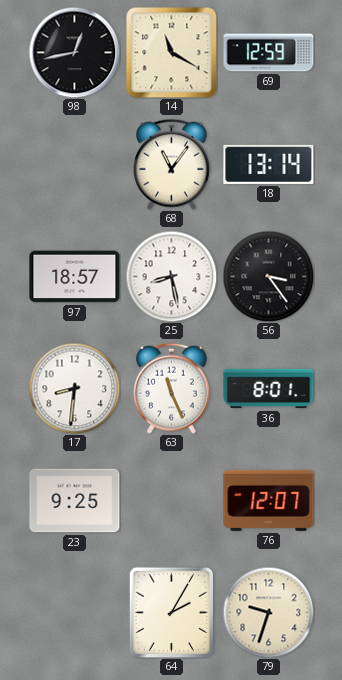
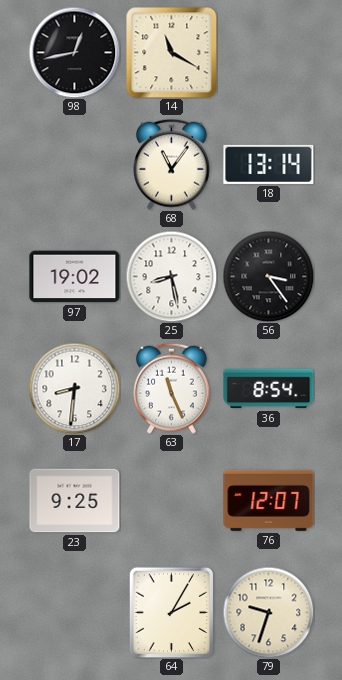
69: 12:59 -> none
97: 18:57 -> 19:02
36: 8:01 -> 8:54
